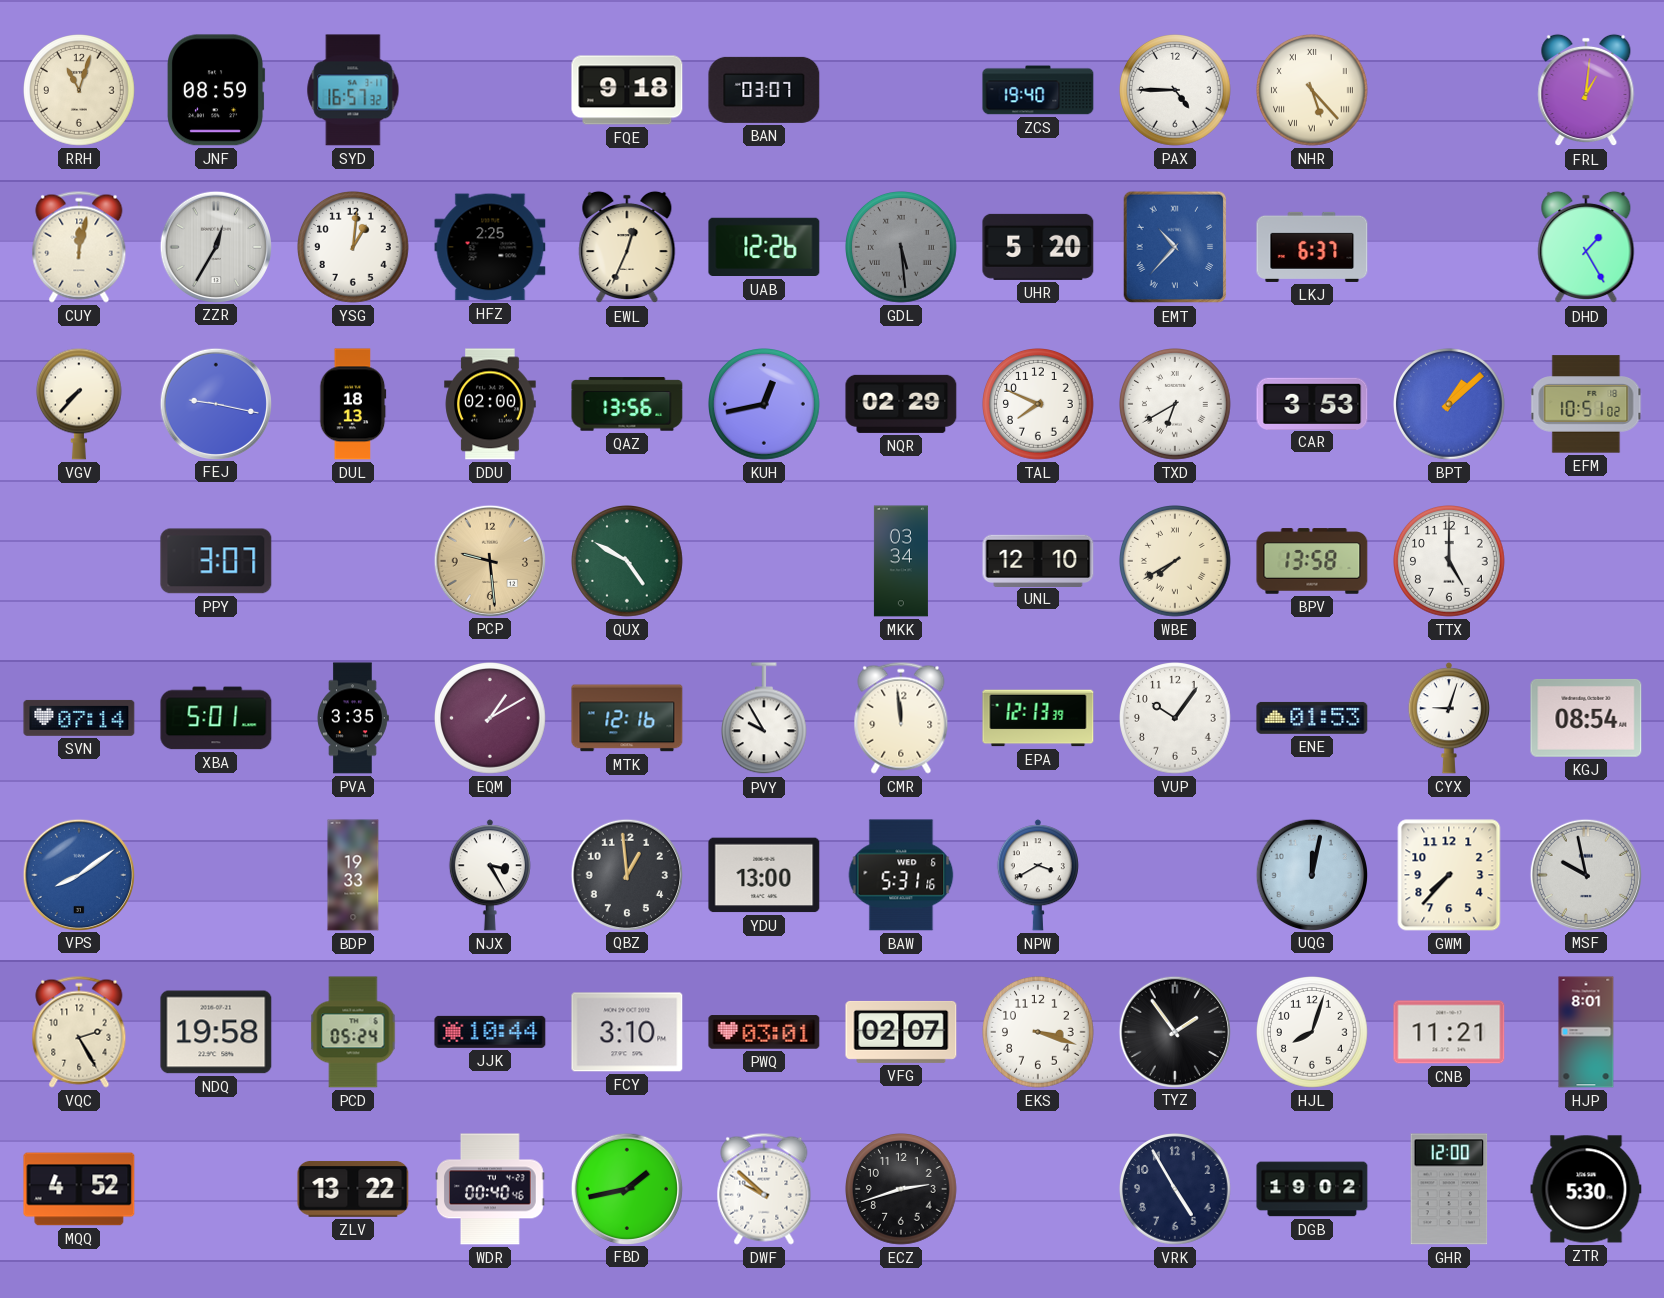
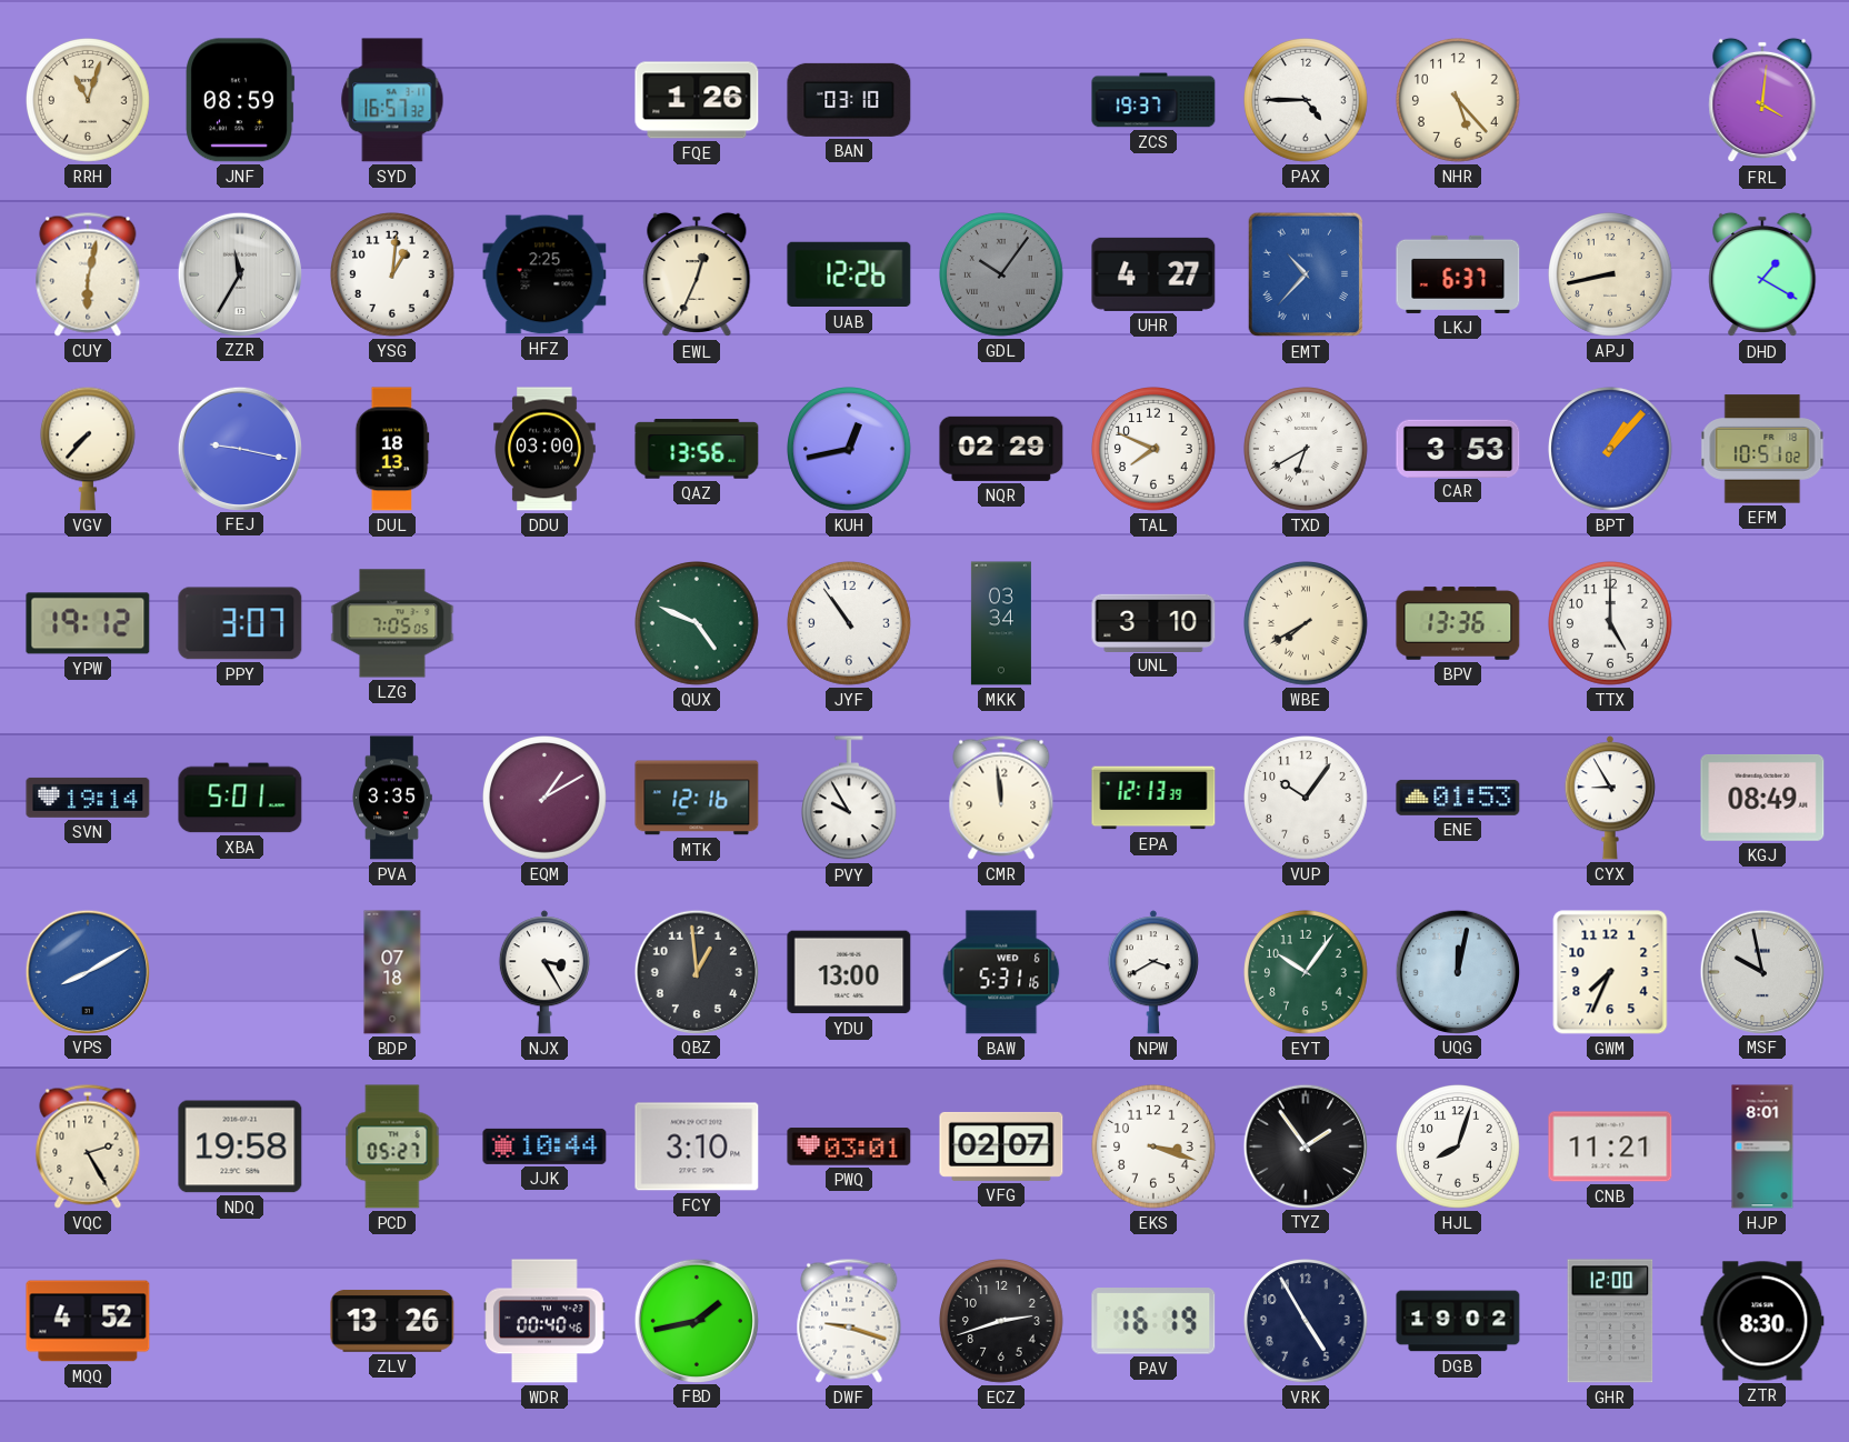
FQE: 9:18 -> 1:26
BAN: 03:07 -> 03:10
ZCS: 19:40 -> 19:37
NHR numerals: Roman -> Arabic
FRL: 1:01 -> 4:01
CUY: 12:02 -> 6:02
ZZR: 12:35 -> 11:35
GDL: 5:29 -> 10:06
UHR: 5:20 -> 4:27
APJ: none -> 8:43
DHD: 1:25 -> 1:20
DDU: 02:00 -> 03:00
BPT: 1:08 -> 1:07
YPW: none -> 19:12
LZG: none -> 7:05
PCP: 9:29 -> none
QUX: 4:50 -> 4:49
JYF: none -> 10:54
UNL: 12:10 -> 3:10
BPV: 13:58 -> 13:36
SVN: 07:14 -> 19:14
CYX: 9:03 -> 8:55
KGJ: 08:54 -> 08:49
VPS: 8:09 -> 8:10
BDP: 19:33 -> 07:18
EYT: none -> 10:06
GWM: 7:37 -> 7:34
PCD: 05:24 -> 05:27
ZLV: 13:22 -> 13:26
DWF: 9:52 -> 9:18
PAV: none -> 16:19
ZTR: 5:30 -> 8:30
